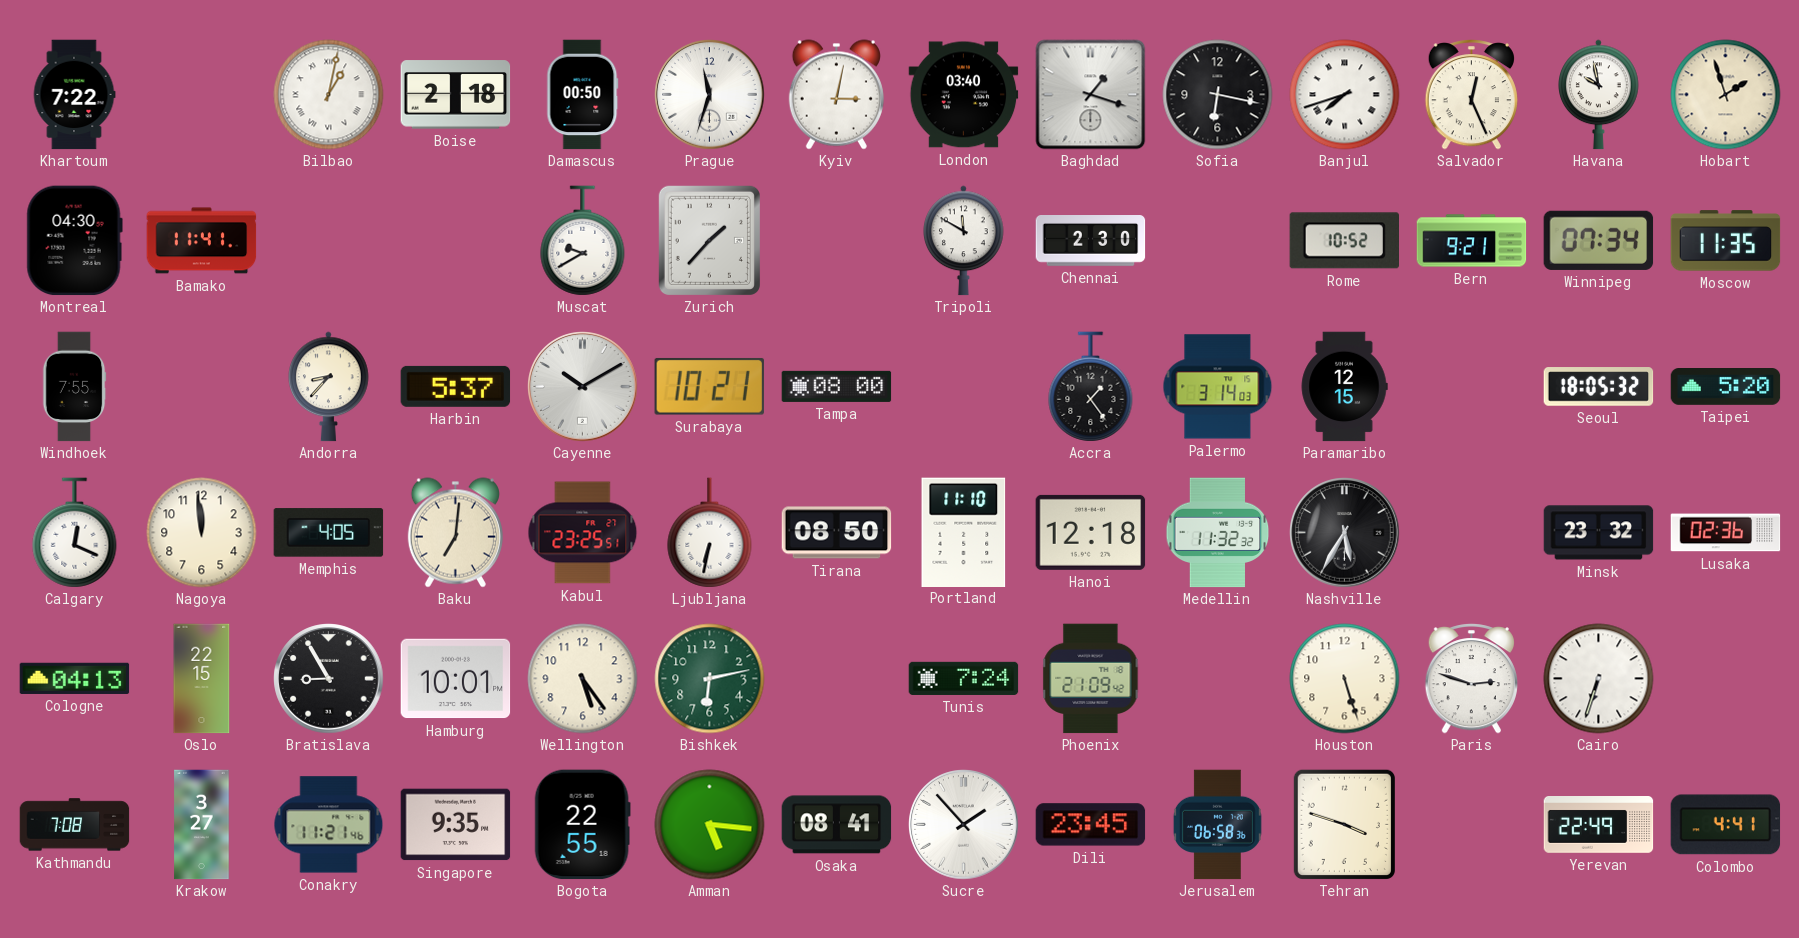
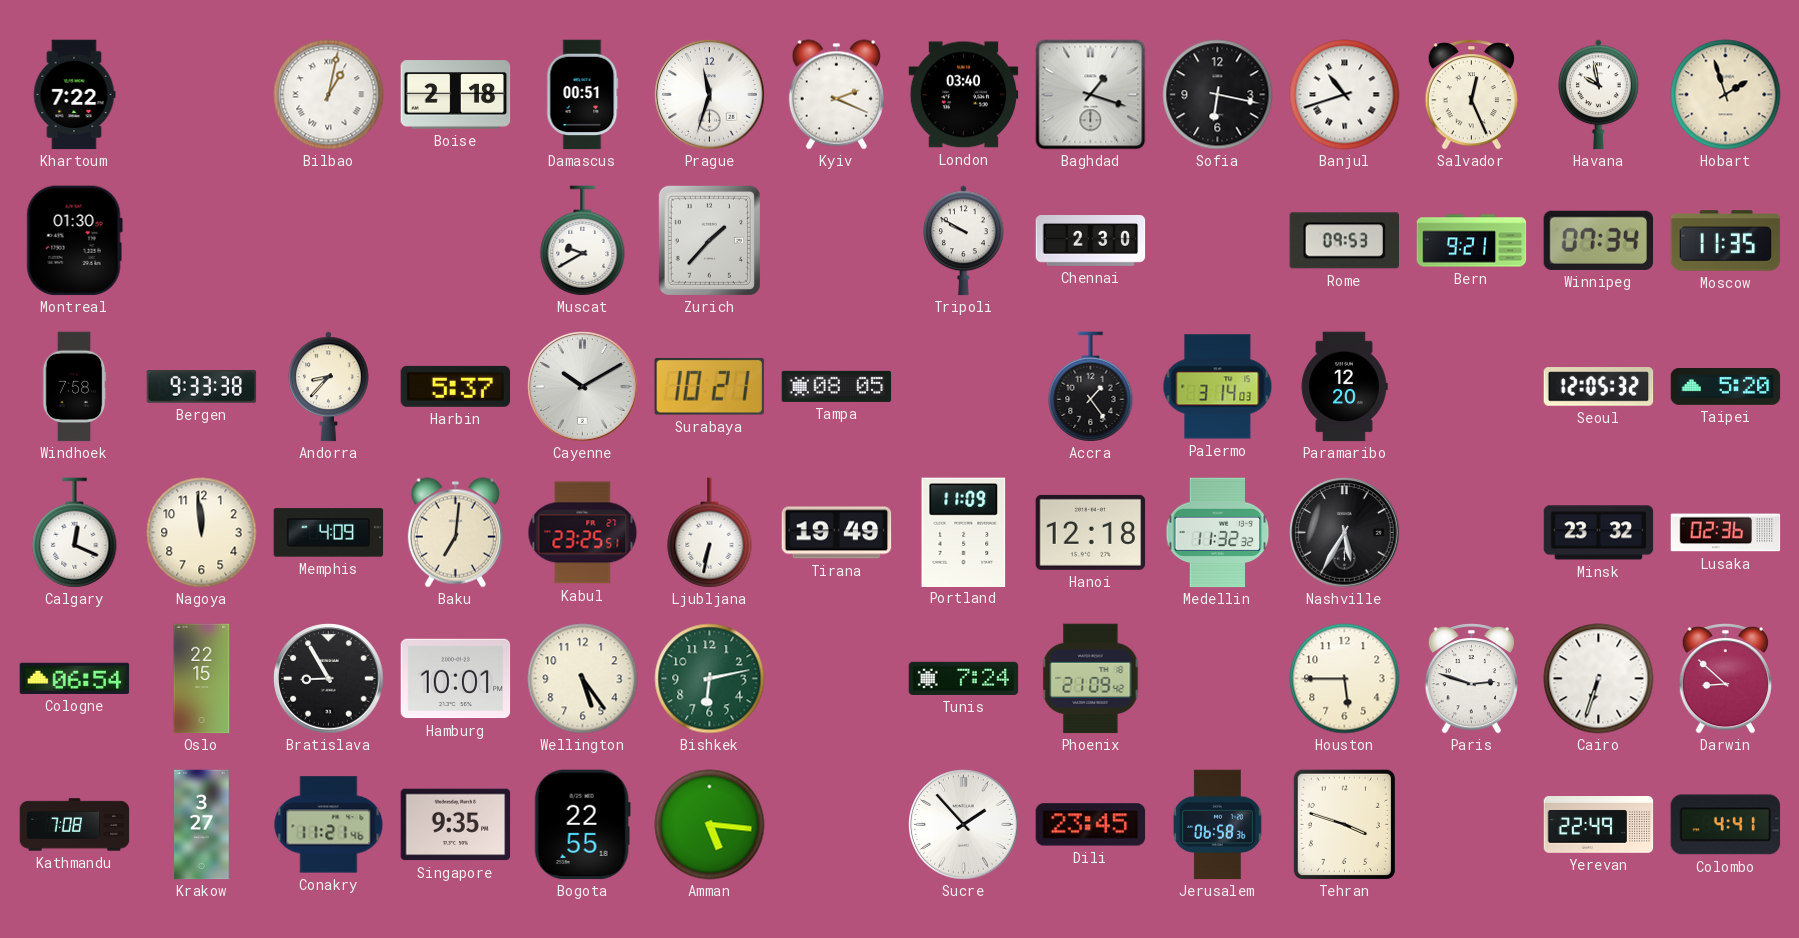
Damascus: 00:50 -> 00:51
Kyiv: 3:02 -> 2:19
Banjul: 7:42 -> 10:42
Montreal: 04:30 -> 01:30
Bamako: 11:41 -> none
Tripoli: 11:50 -> 9:50
Rome: 10:52 -> 09:53
Windhoek: 7:55 -> 7:58
Bergen: none -> 9:33
Tampa: 08:00 -> 08:05
Paramaribo: 12:15 -> 12:20
Seoul: 18:05 -> 12:05
Memphis: 4:05 -> 4:09
Tirana: 08:50 -> 19:49
Portland: 11:10 -> 11:09
Cologne: 04:13 -> 06:54
Houston: 5:27 -> 5:45
Darwin: none -> 8:52
Osaka: 08:41 -> none
